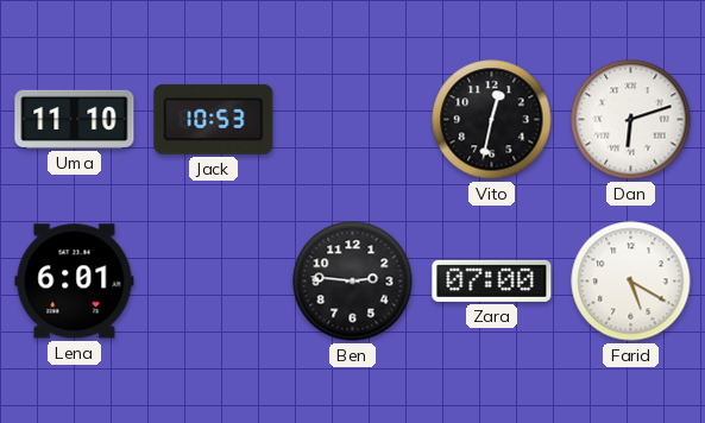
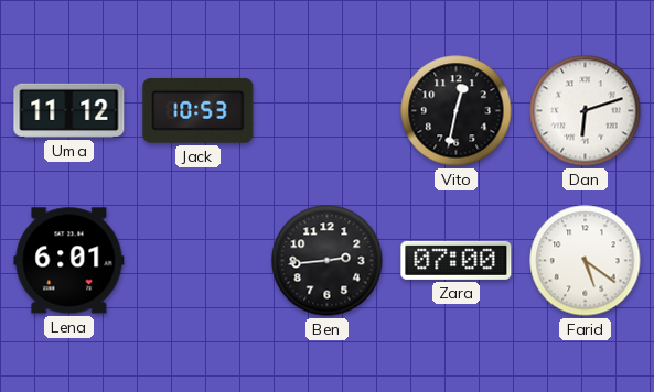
Uma: 11:10 -> 11:12
Ben: 2:46 -> 2:44
Farid: 5:20 -> 5:21
